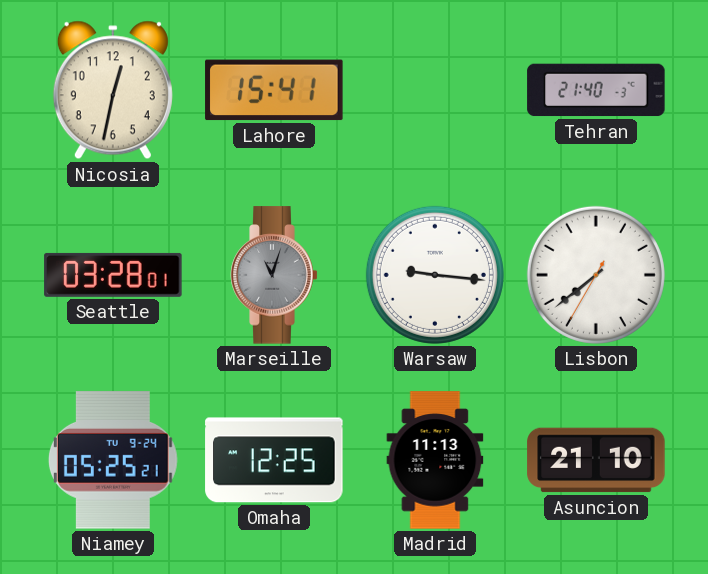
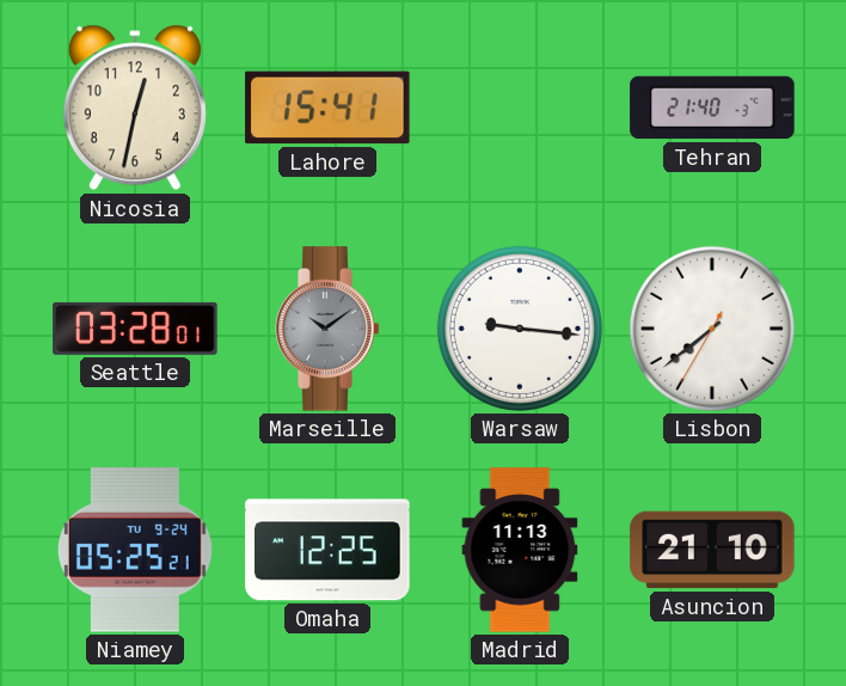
Marseille: 11:03 -> 10:09
